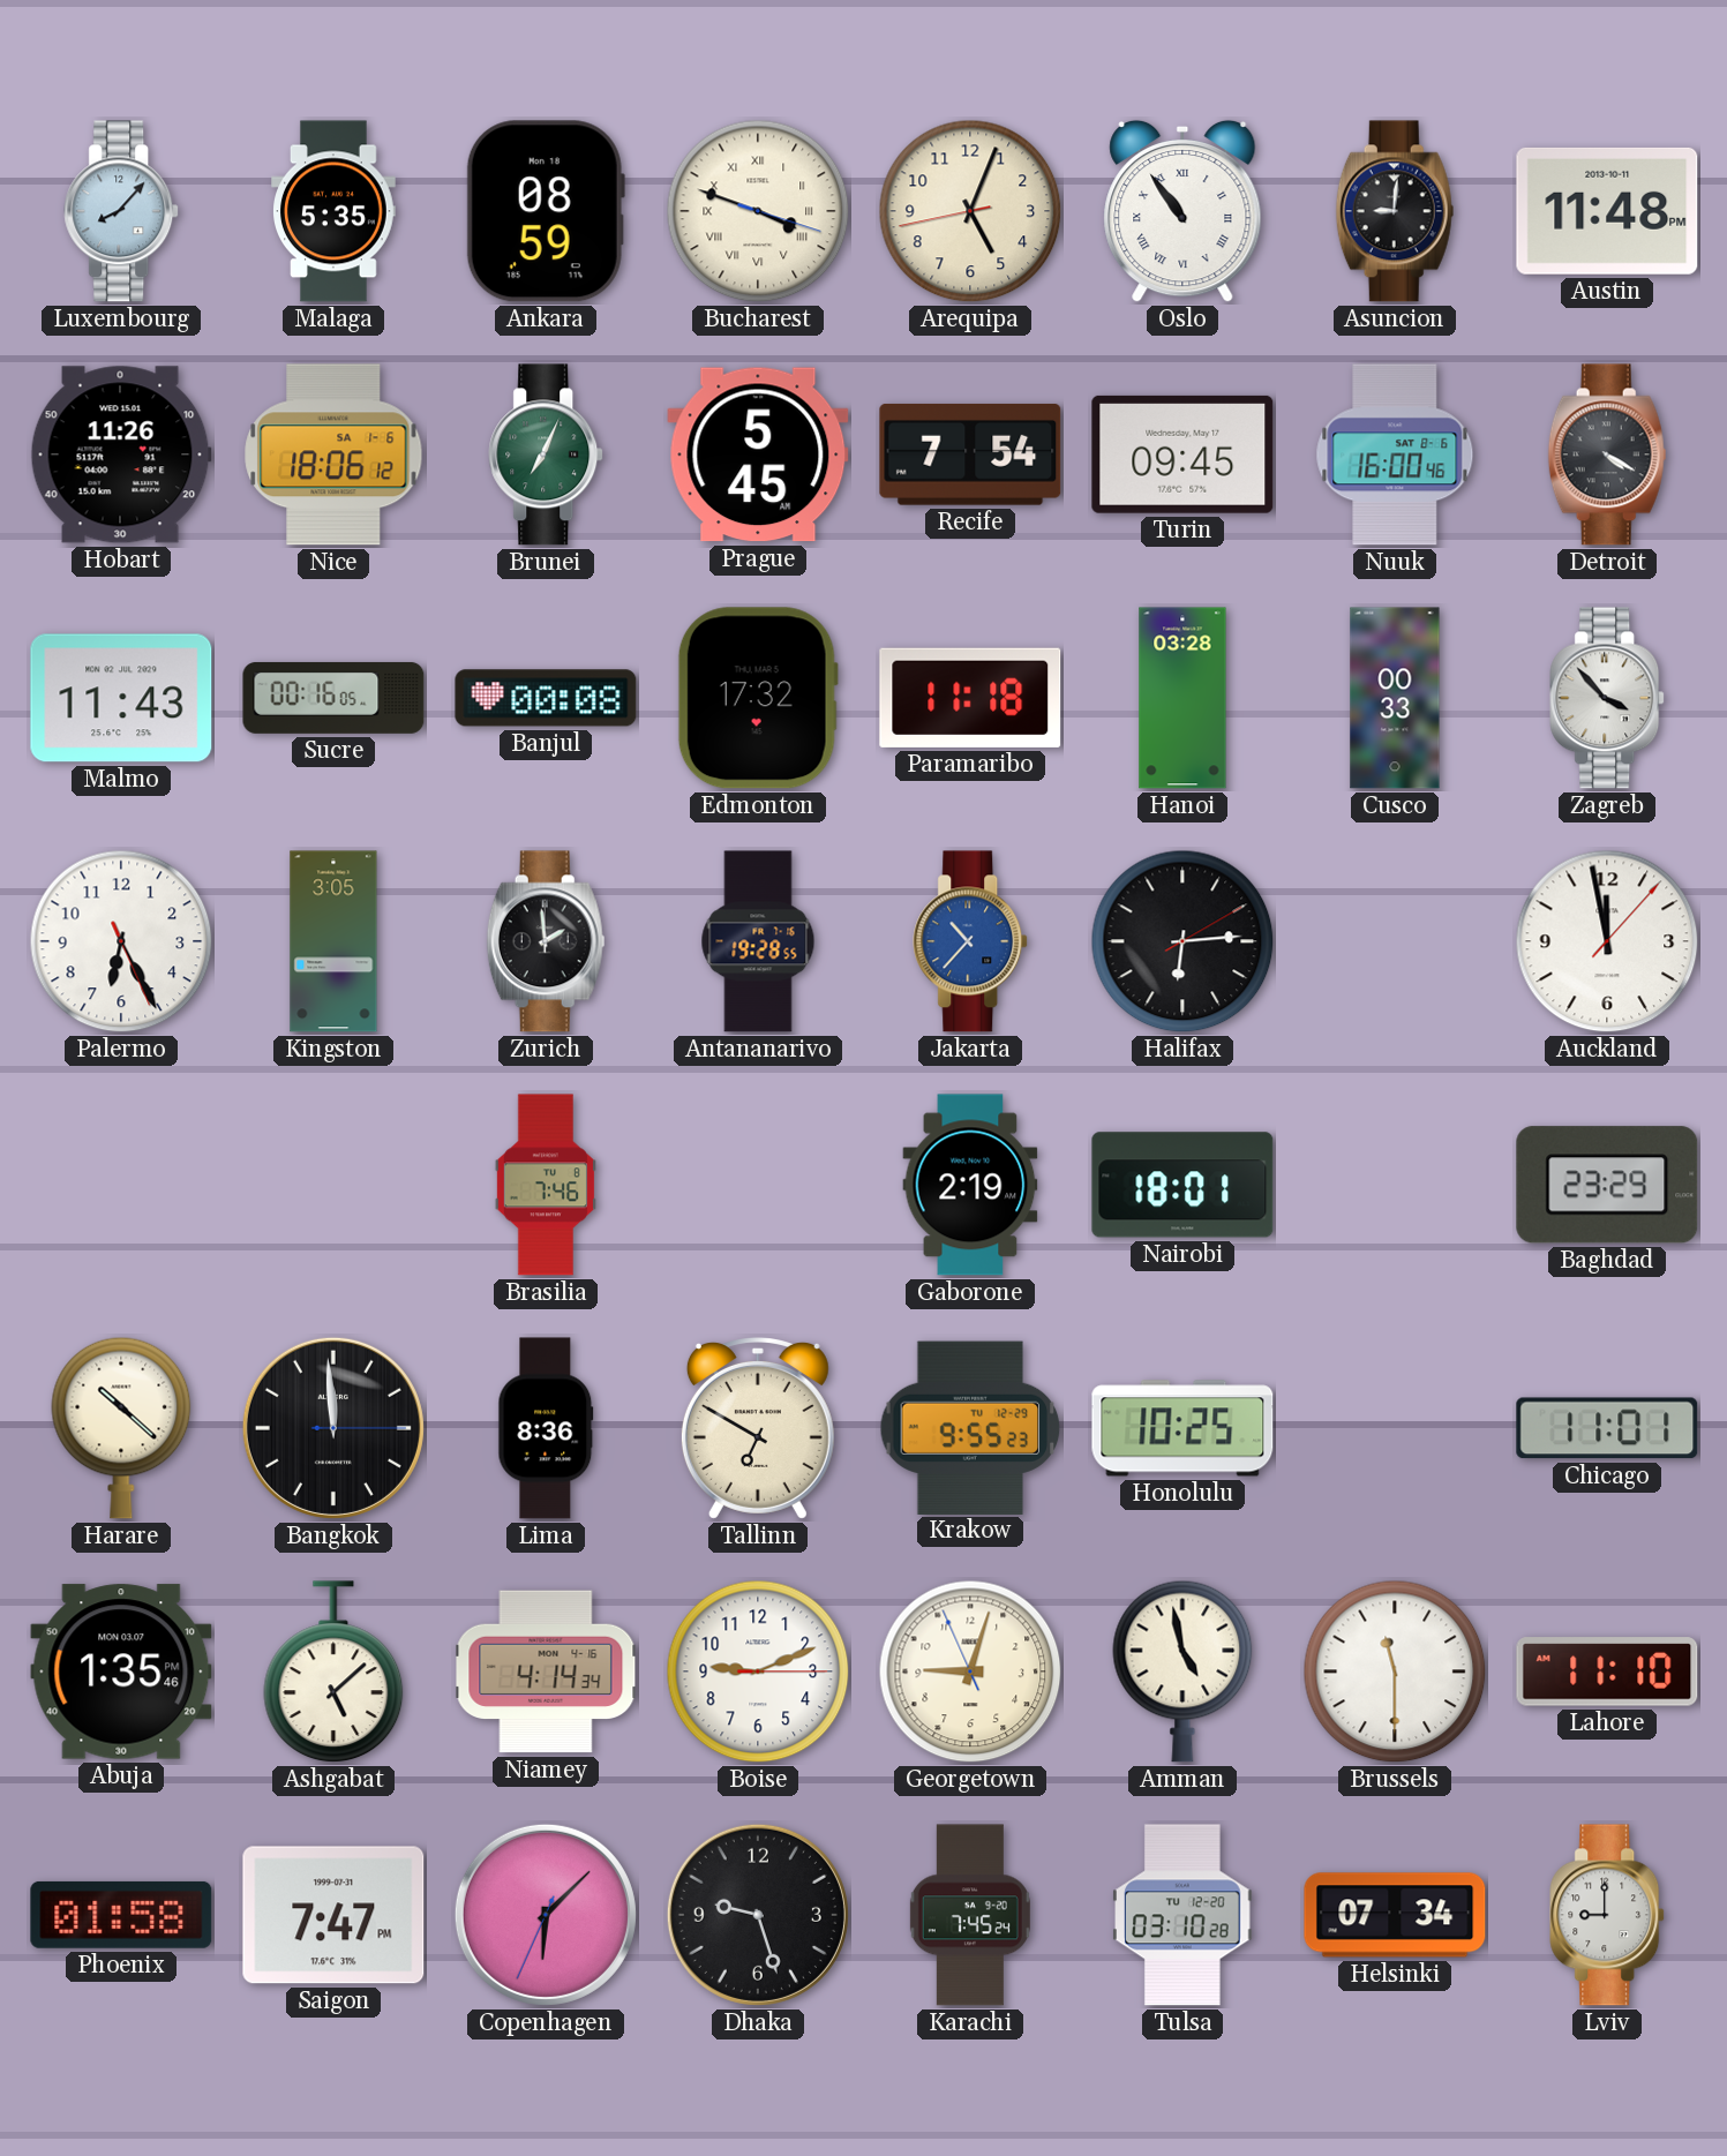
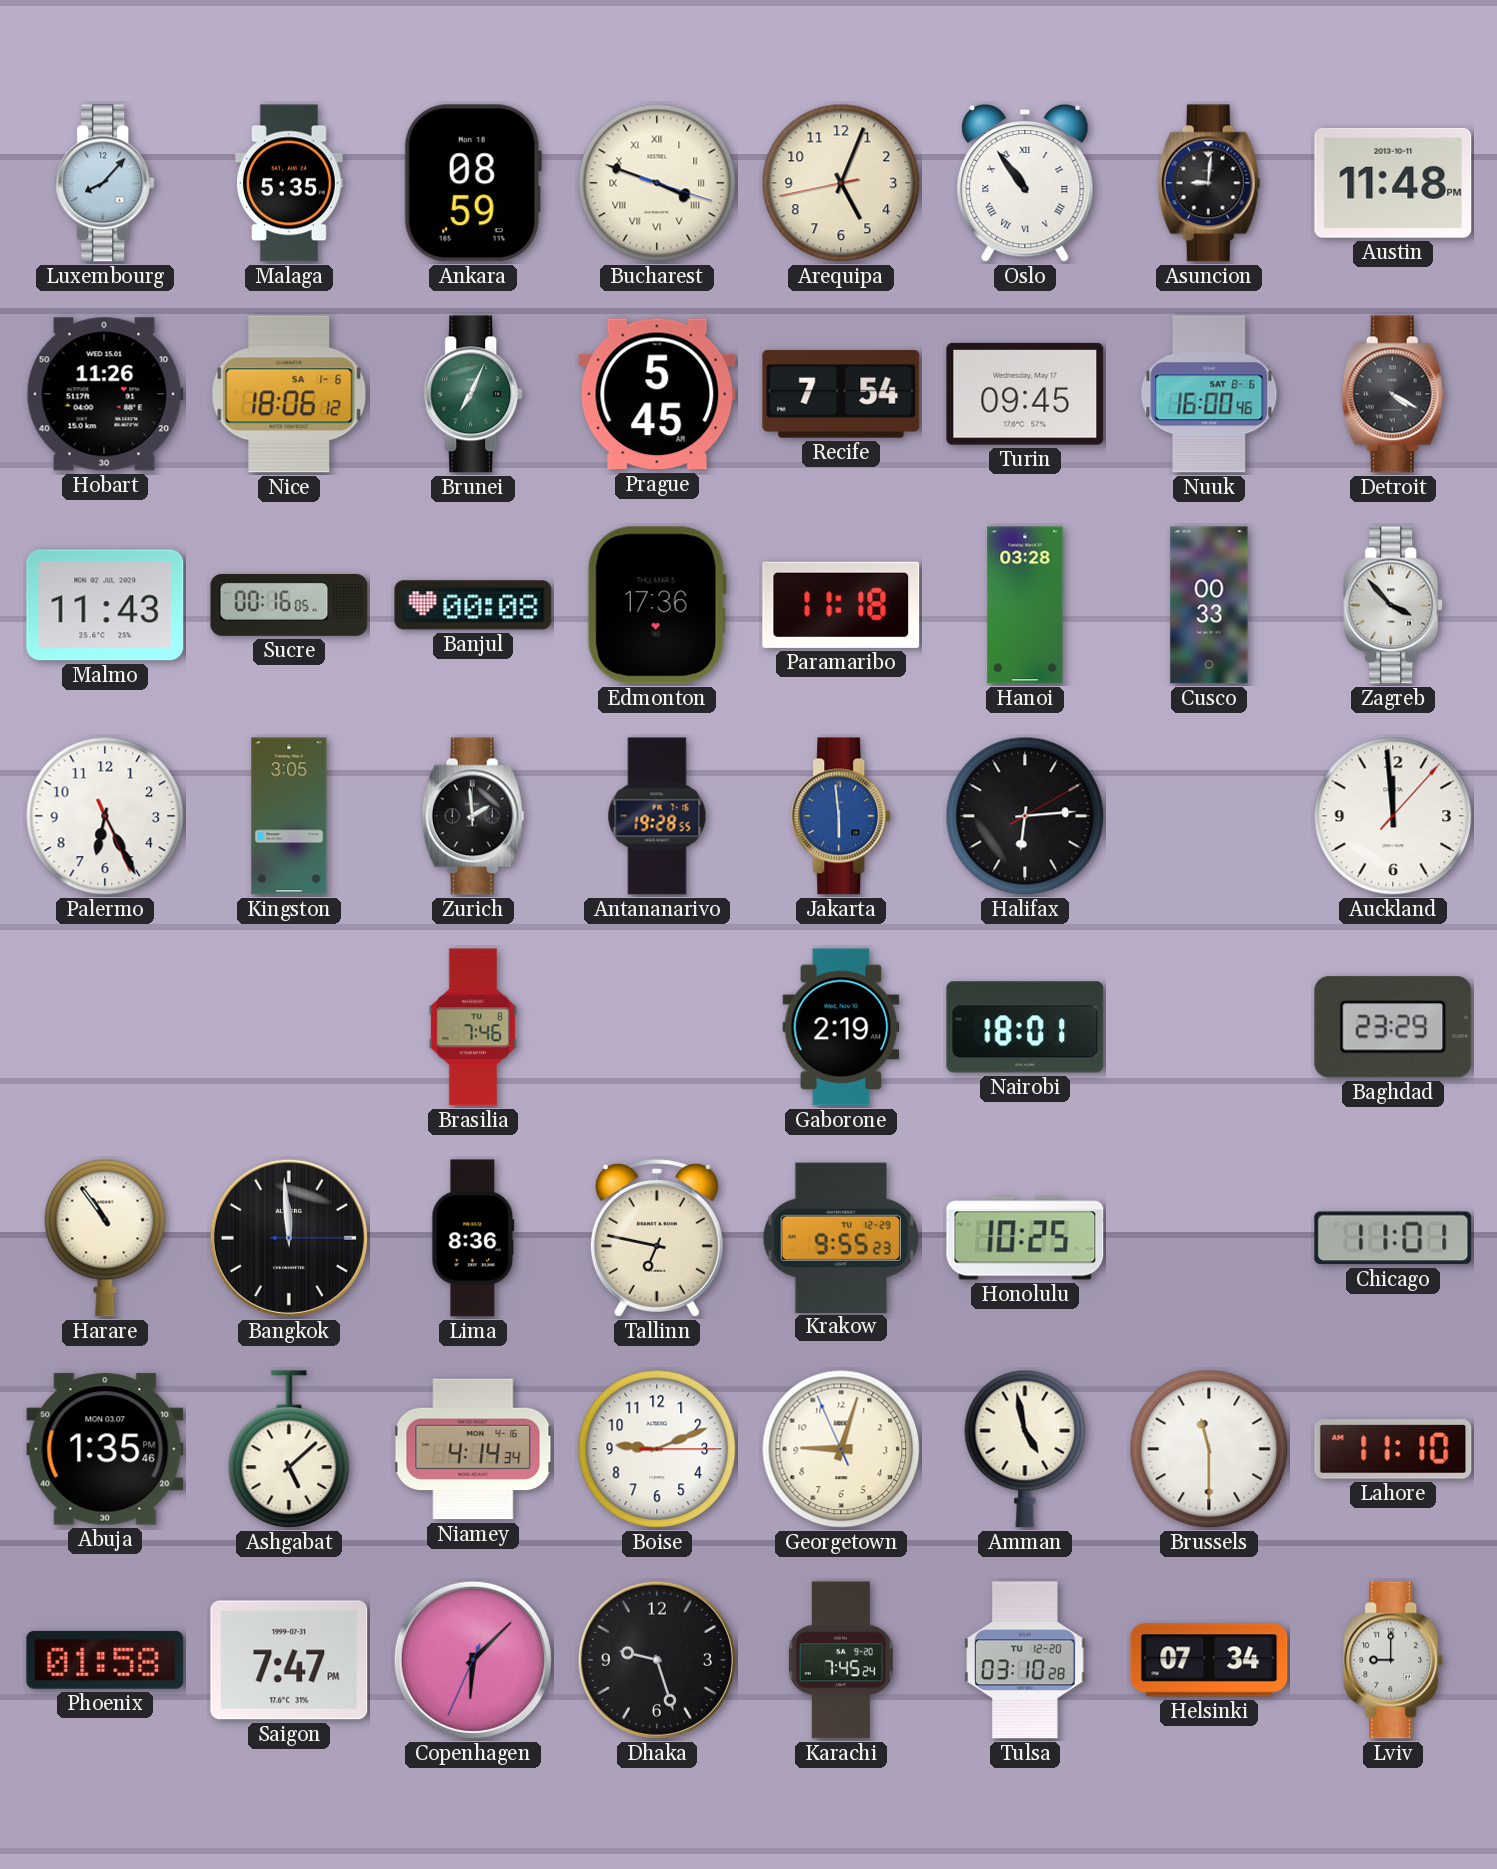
Edmonton: 17:32 -> 17:36
Jakarta: 10:37 -> 5:59
Auckland: 11:58 -> 11:59
Harare: 10:22 -> 10:54
Tallinn: 6:50 -> 6:47
